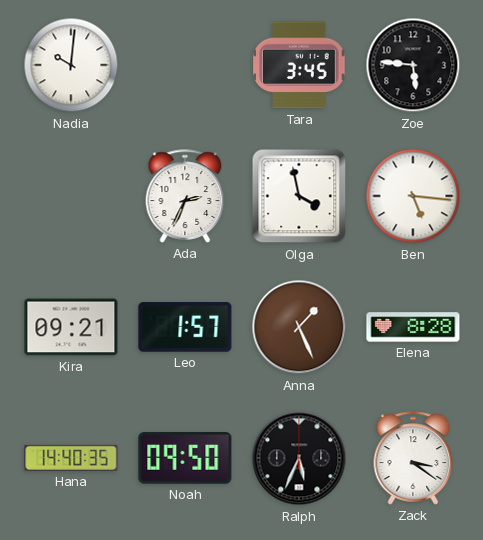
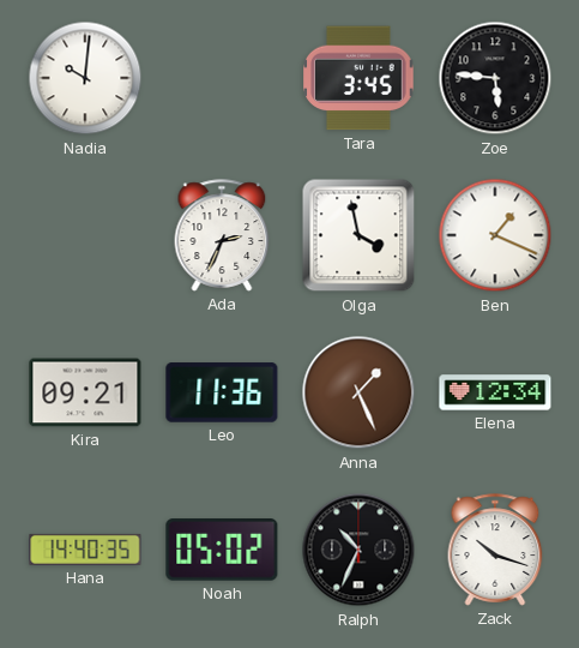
Ben: 5:16 -> 1:19
Leo: 1:57 -> 11:36
Elena: 8:28 -> 12:34
Noah: 09:50 -> 05:02
Ralph: 5:34 -> 10:34
Zack: 3:21 -> 10:18
